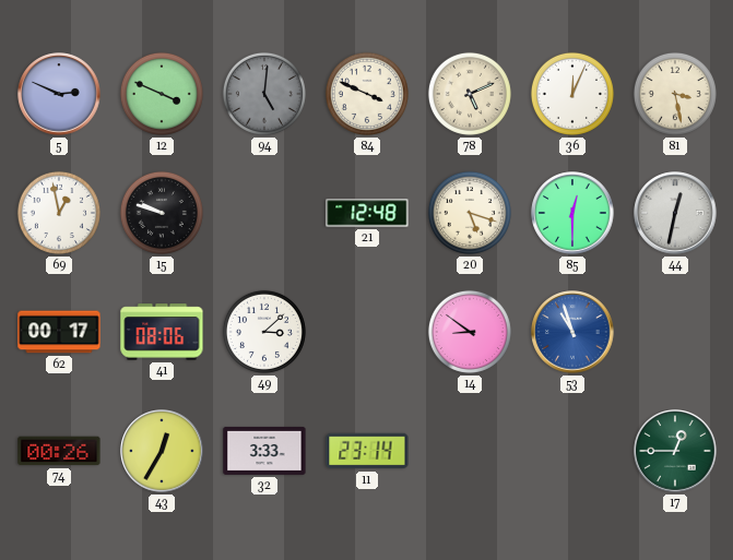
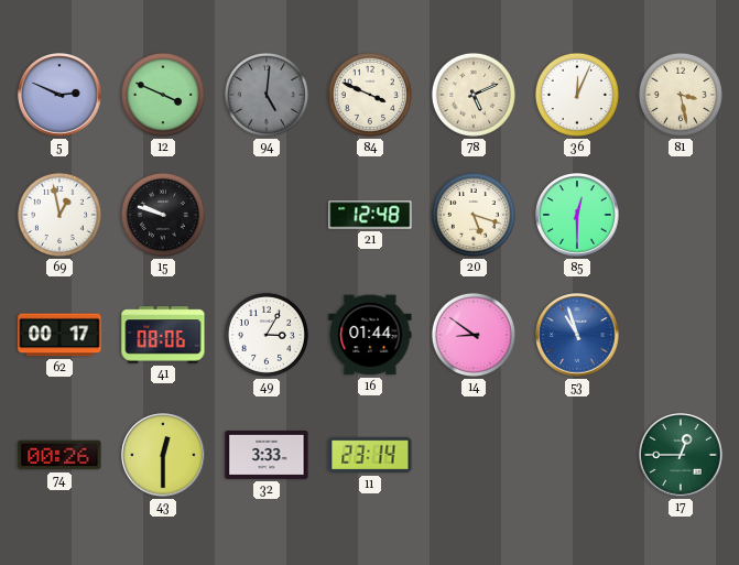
44: 12:32 -> none
49: 3:08 -> 3:05
16: none -> 01:44
43: 12:35 -> 12:30
